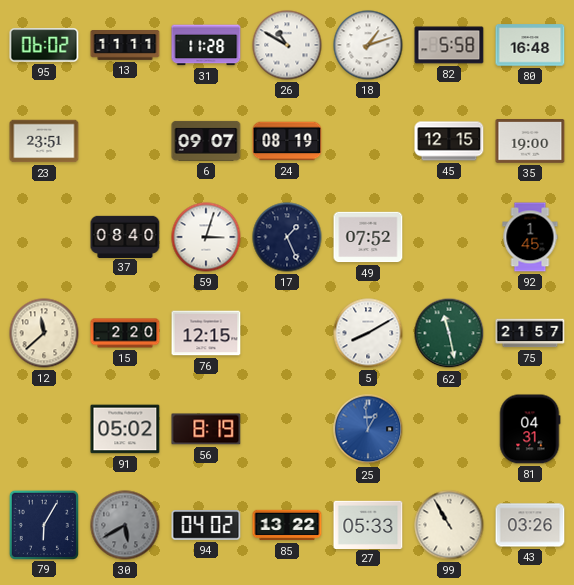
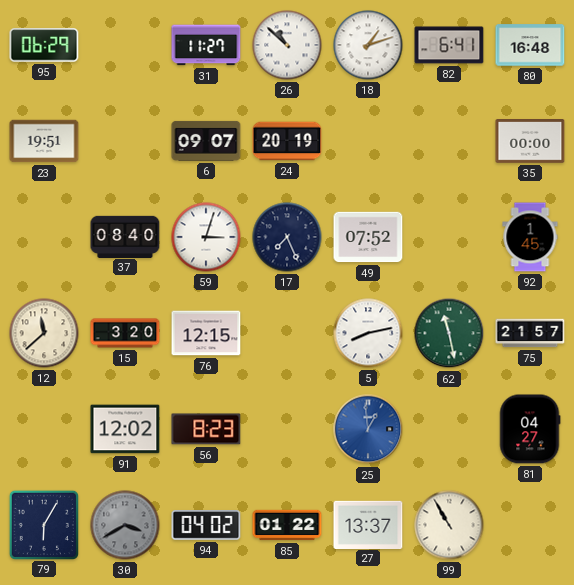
95: 06:02 -> 06:29
13: 11:11 -> none
31: 11:28 -> 11:27
26: 10:50 -> 10:52
82: 5:58 -> 6:41
23: 23:51 -> 19:51
24: 08:19 -> 20:19
45: 12:15 -> none
35: 19:00 -> 00:00
17: 1:26 -> 7:26
15: 2:20 -> 3:20
5: 8:10 -> 8:13
91: 05:02 -> 12:02
56: 8:19 -> 8:23
81: 04:31 -> 04:27
30: 5:40 -> 3:40
85: 13:22 -> 01:22
27: 05:33 -> 13:37
43: 03:26 -> none
